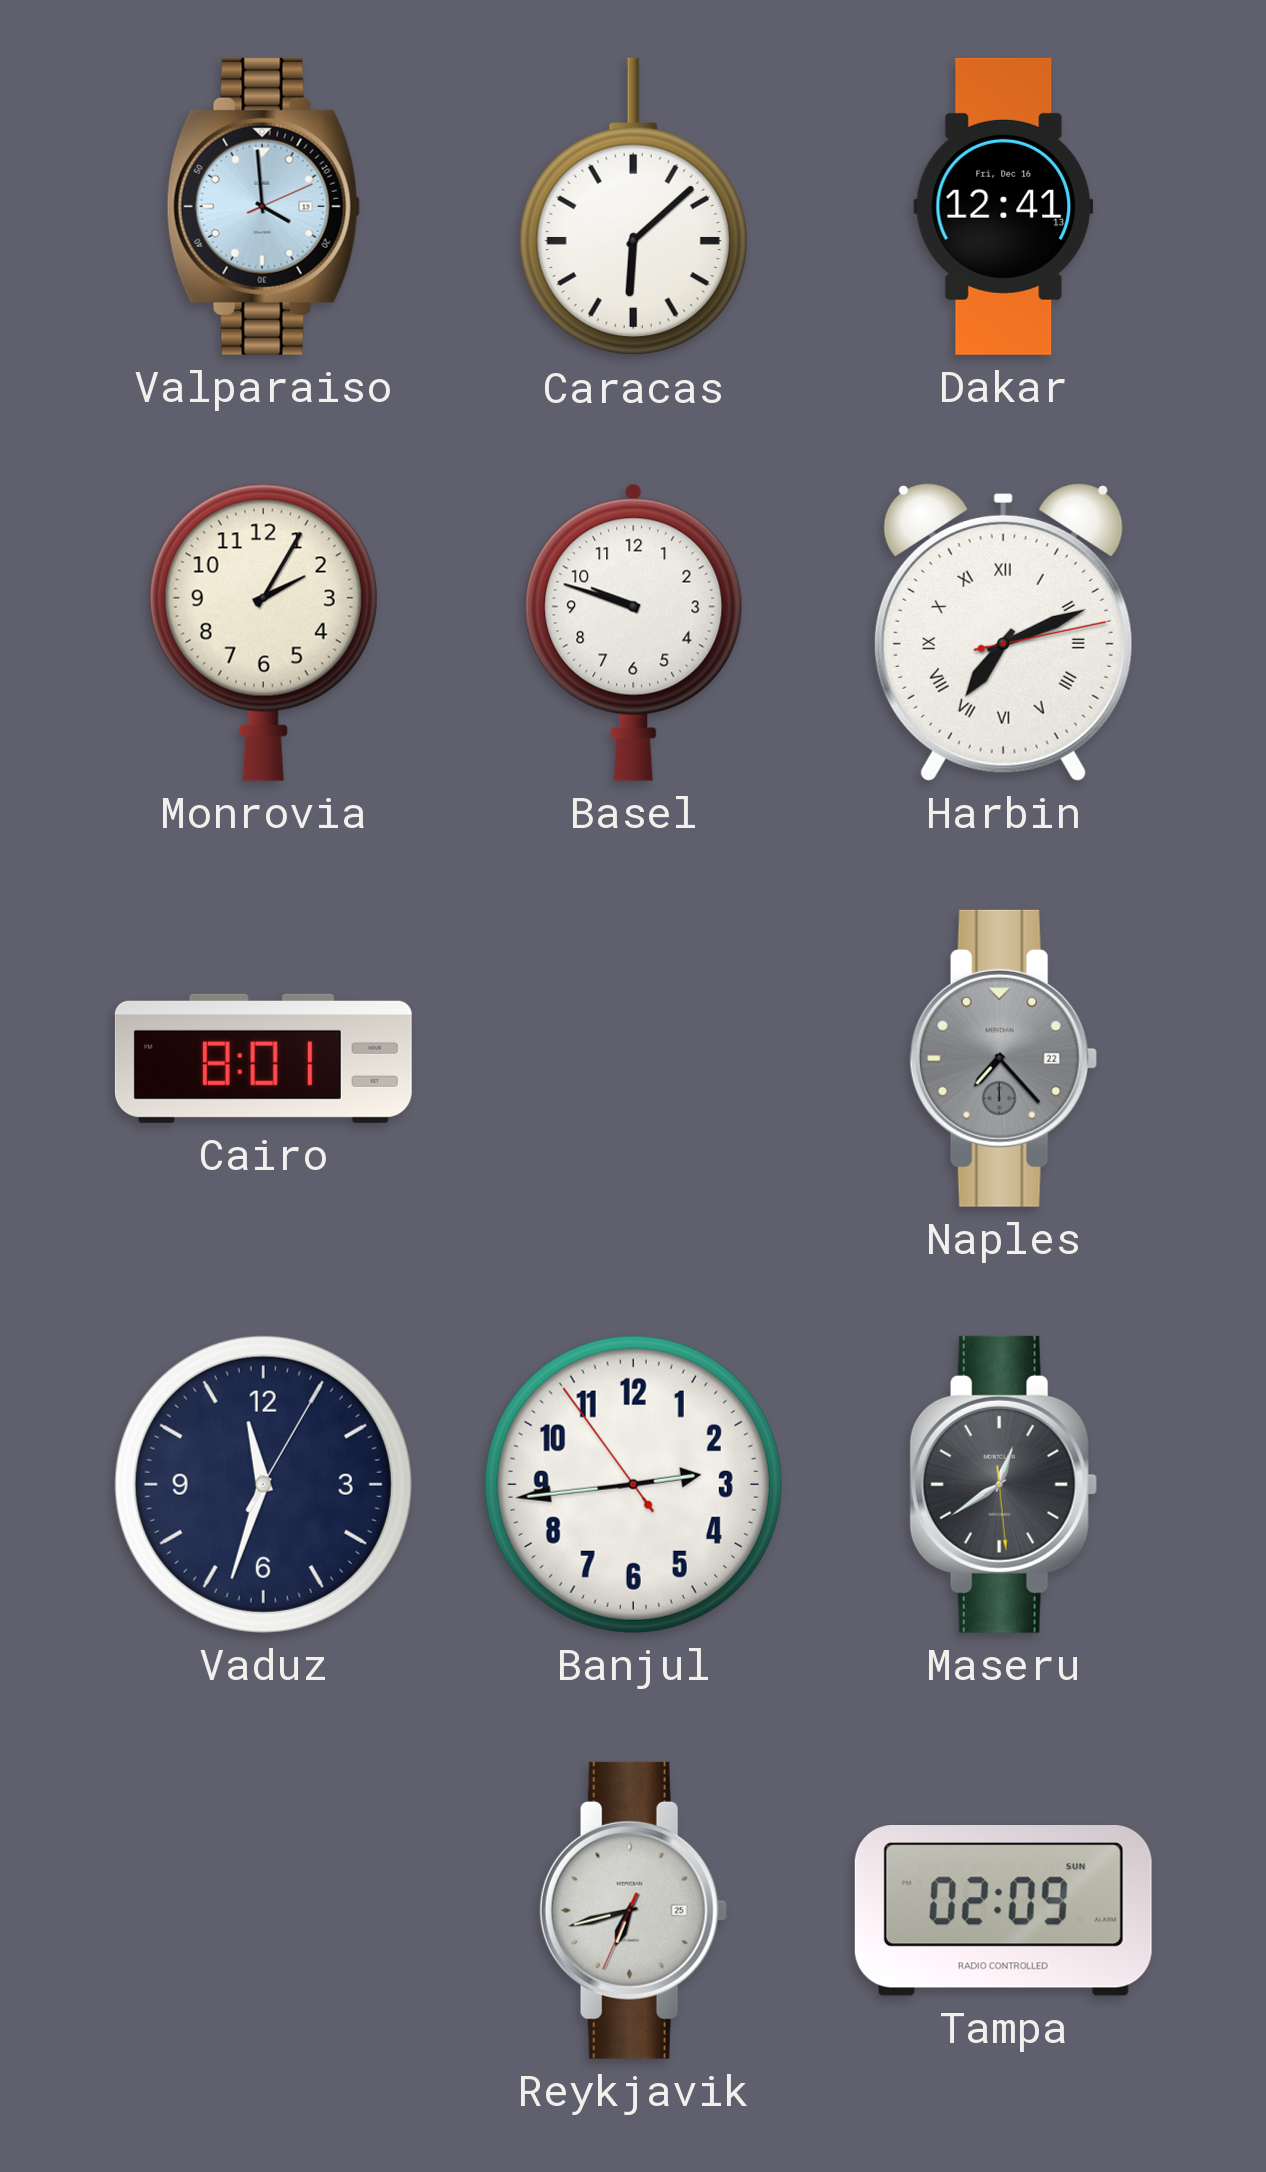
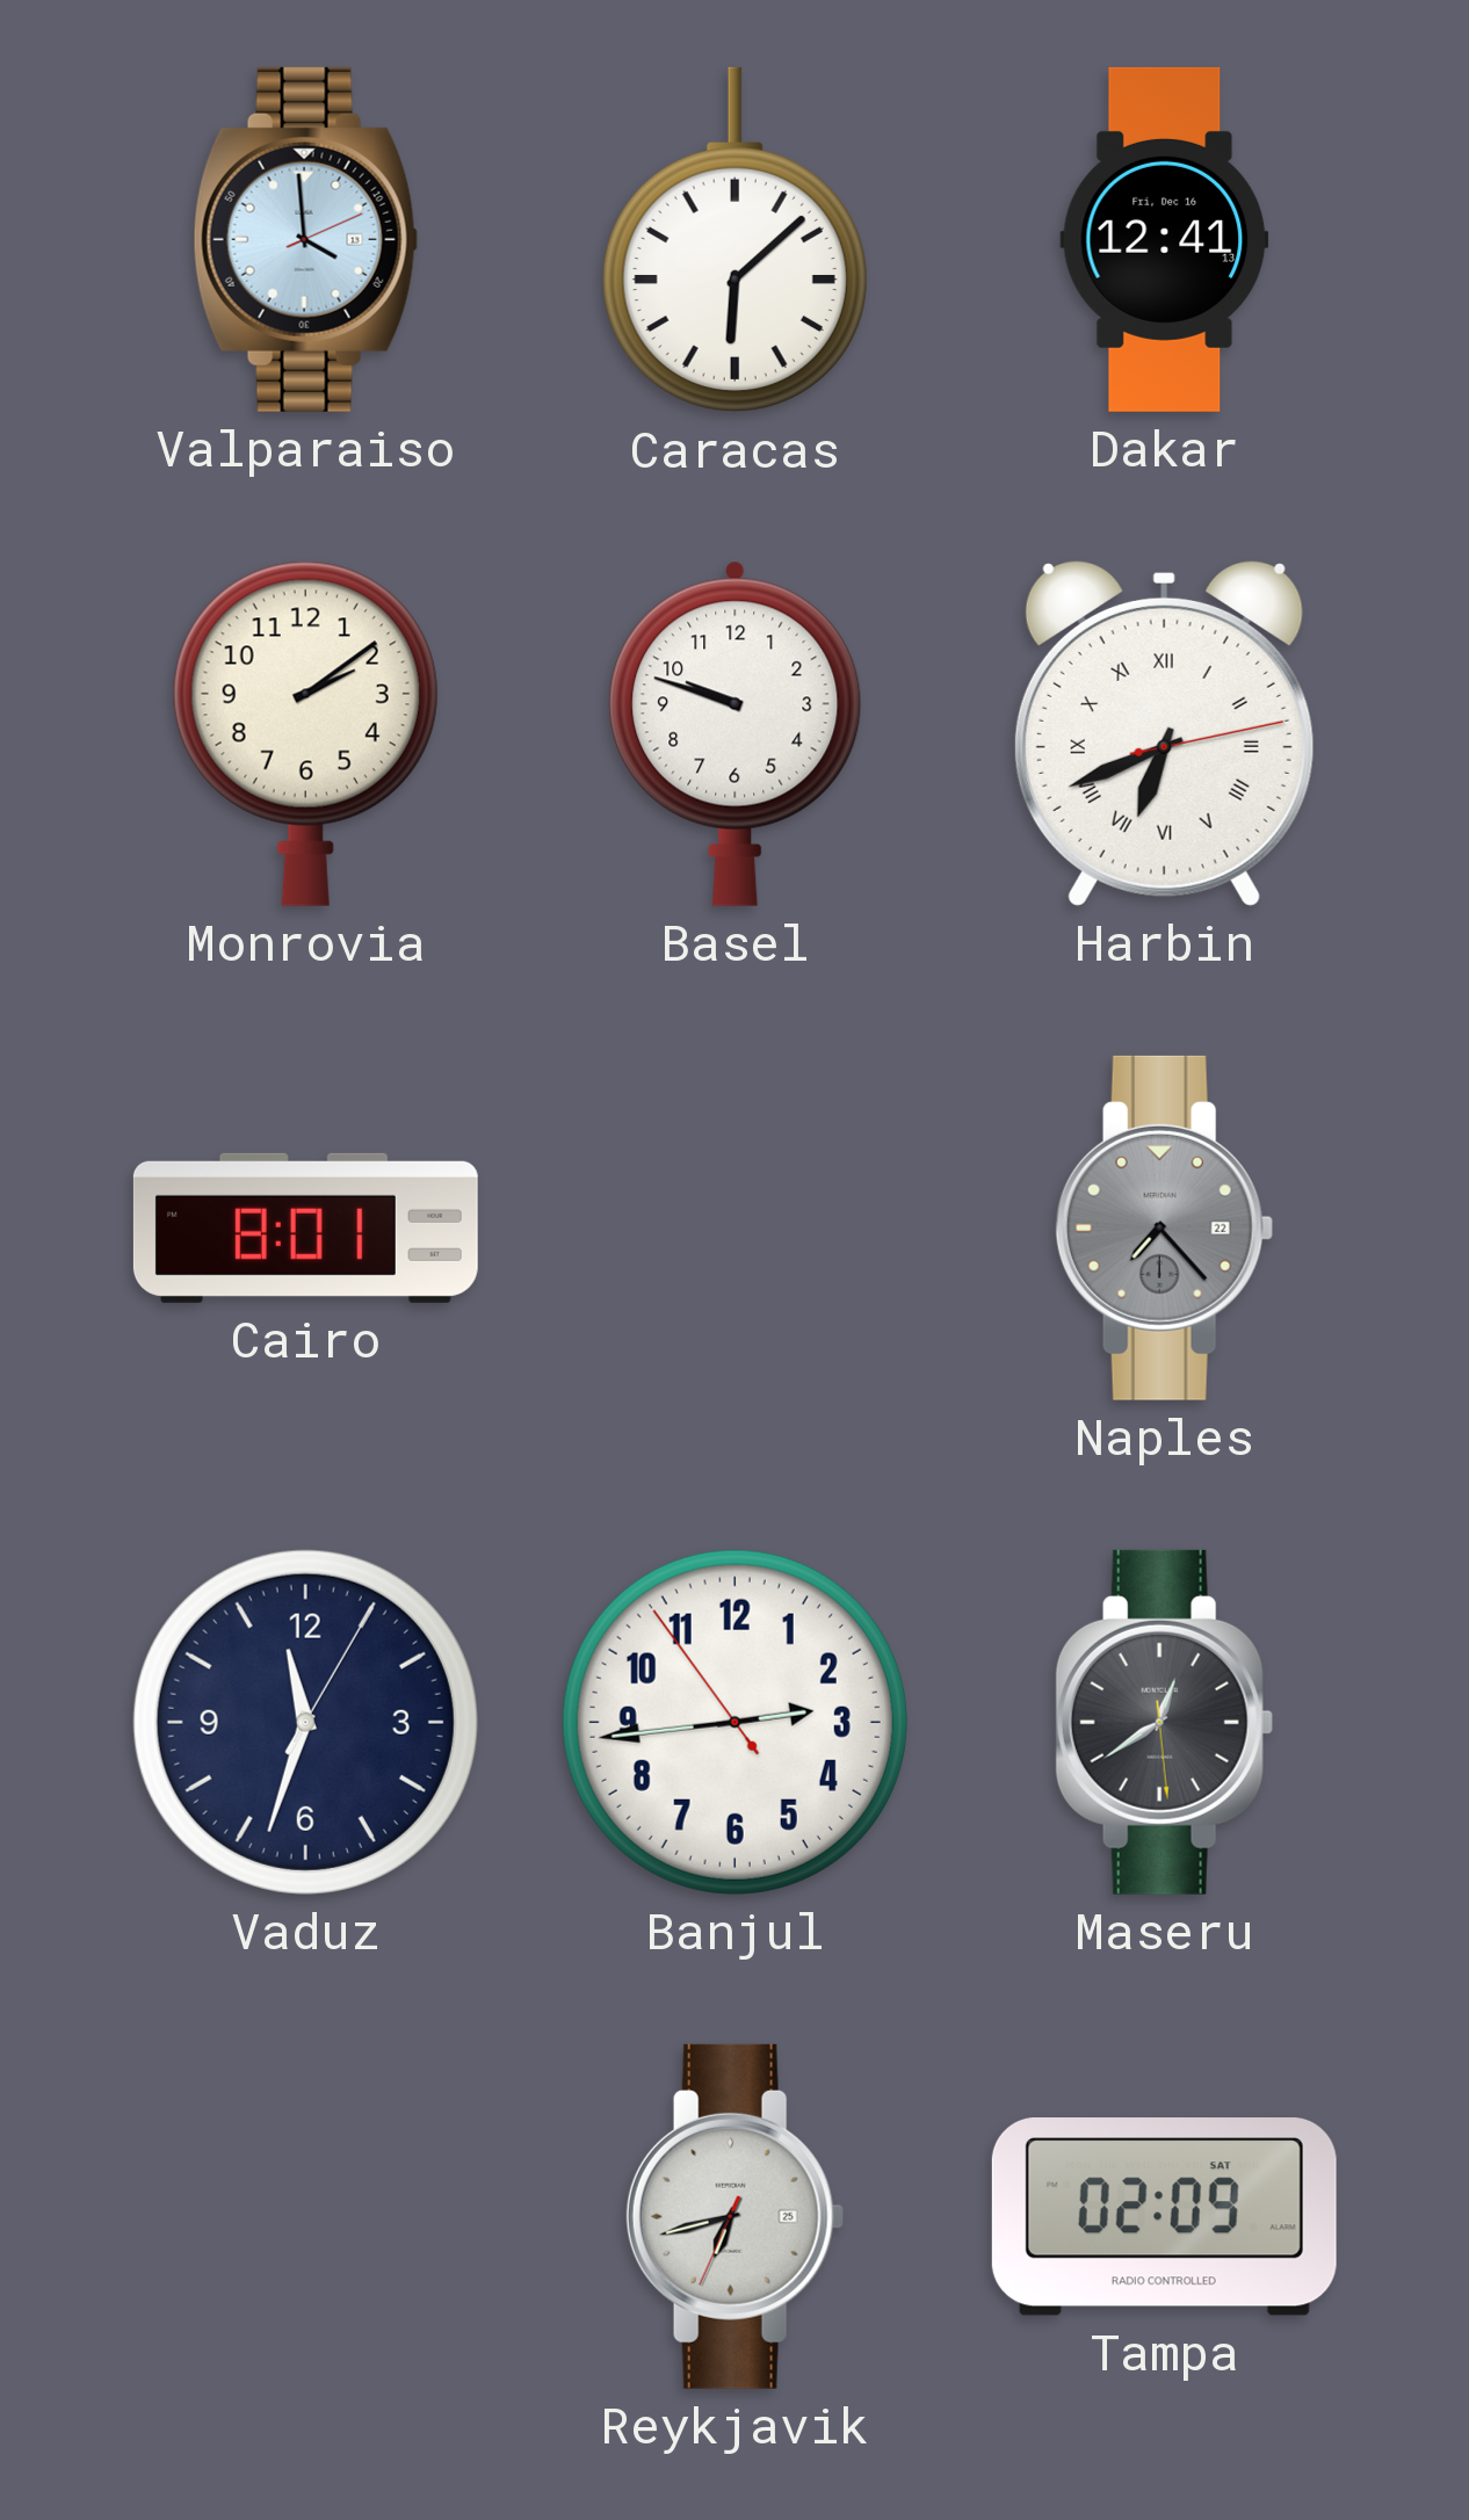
Monrovia: 2:05 -> 2:09
Harbin: 7:11 -> 6:41
Tampa date: SUN -> SAT
